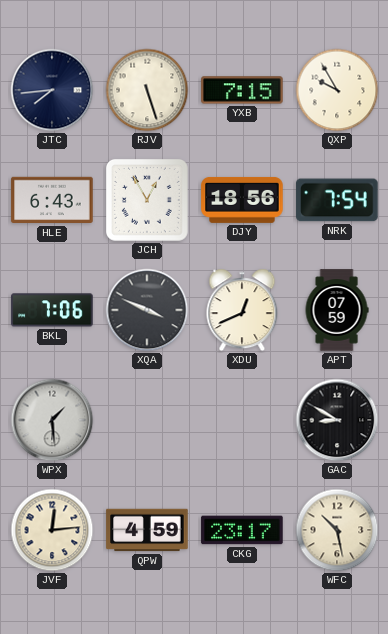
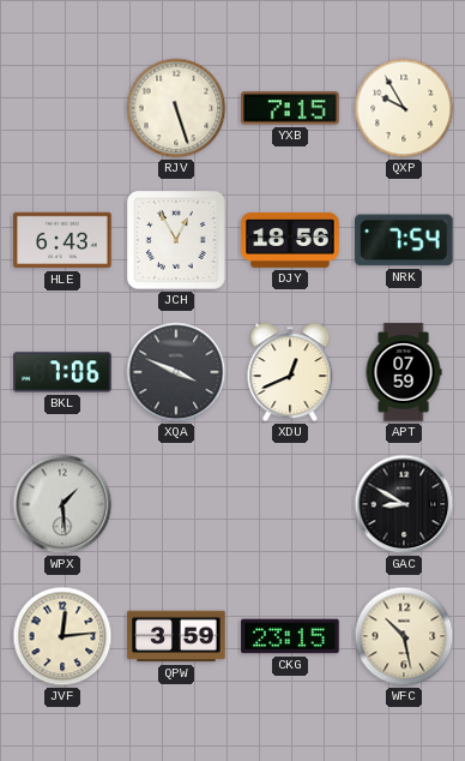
JTC: 7:44 -> none
QPW: 4:59 -> 3:59
CKG: 23:17 -> 23:15
